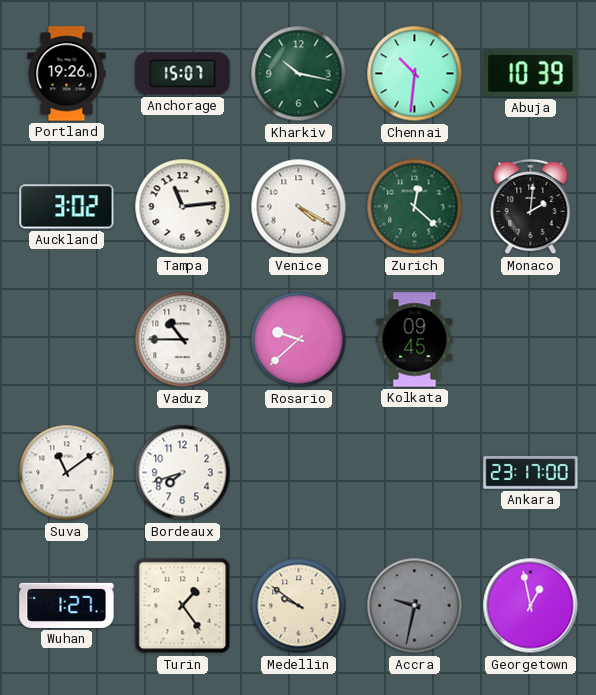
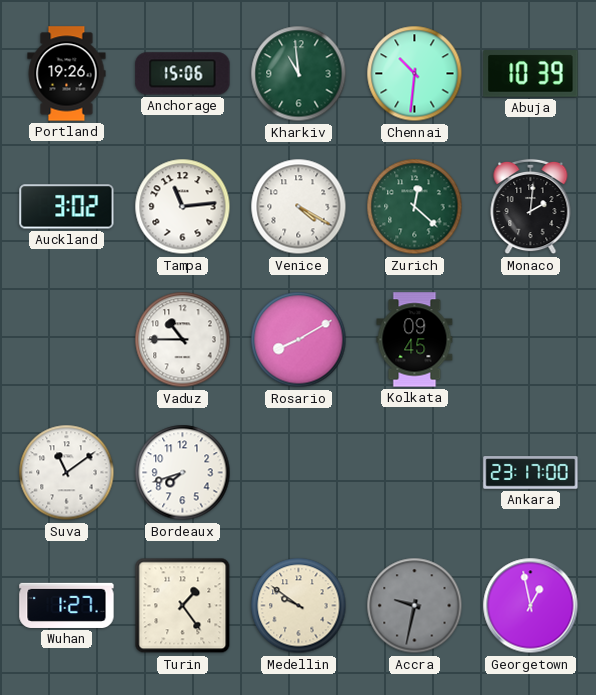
Anchorage: 15:07 -> 15:06
Kharkiv: 10:17 -> 10:59
Rosario: 9:38 -> 8:10
